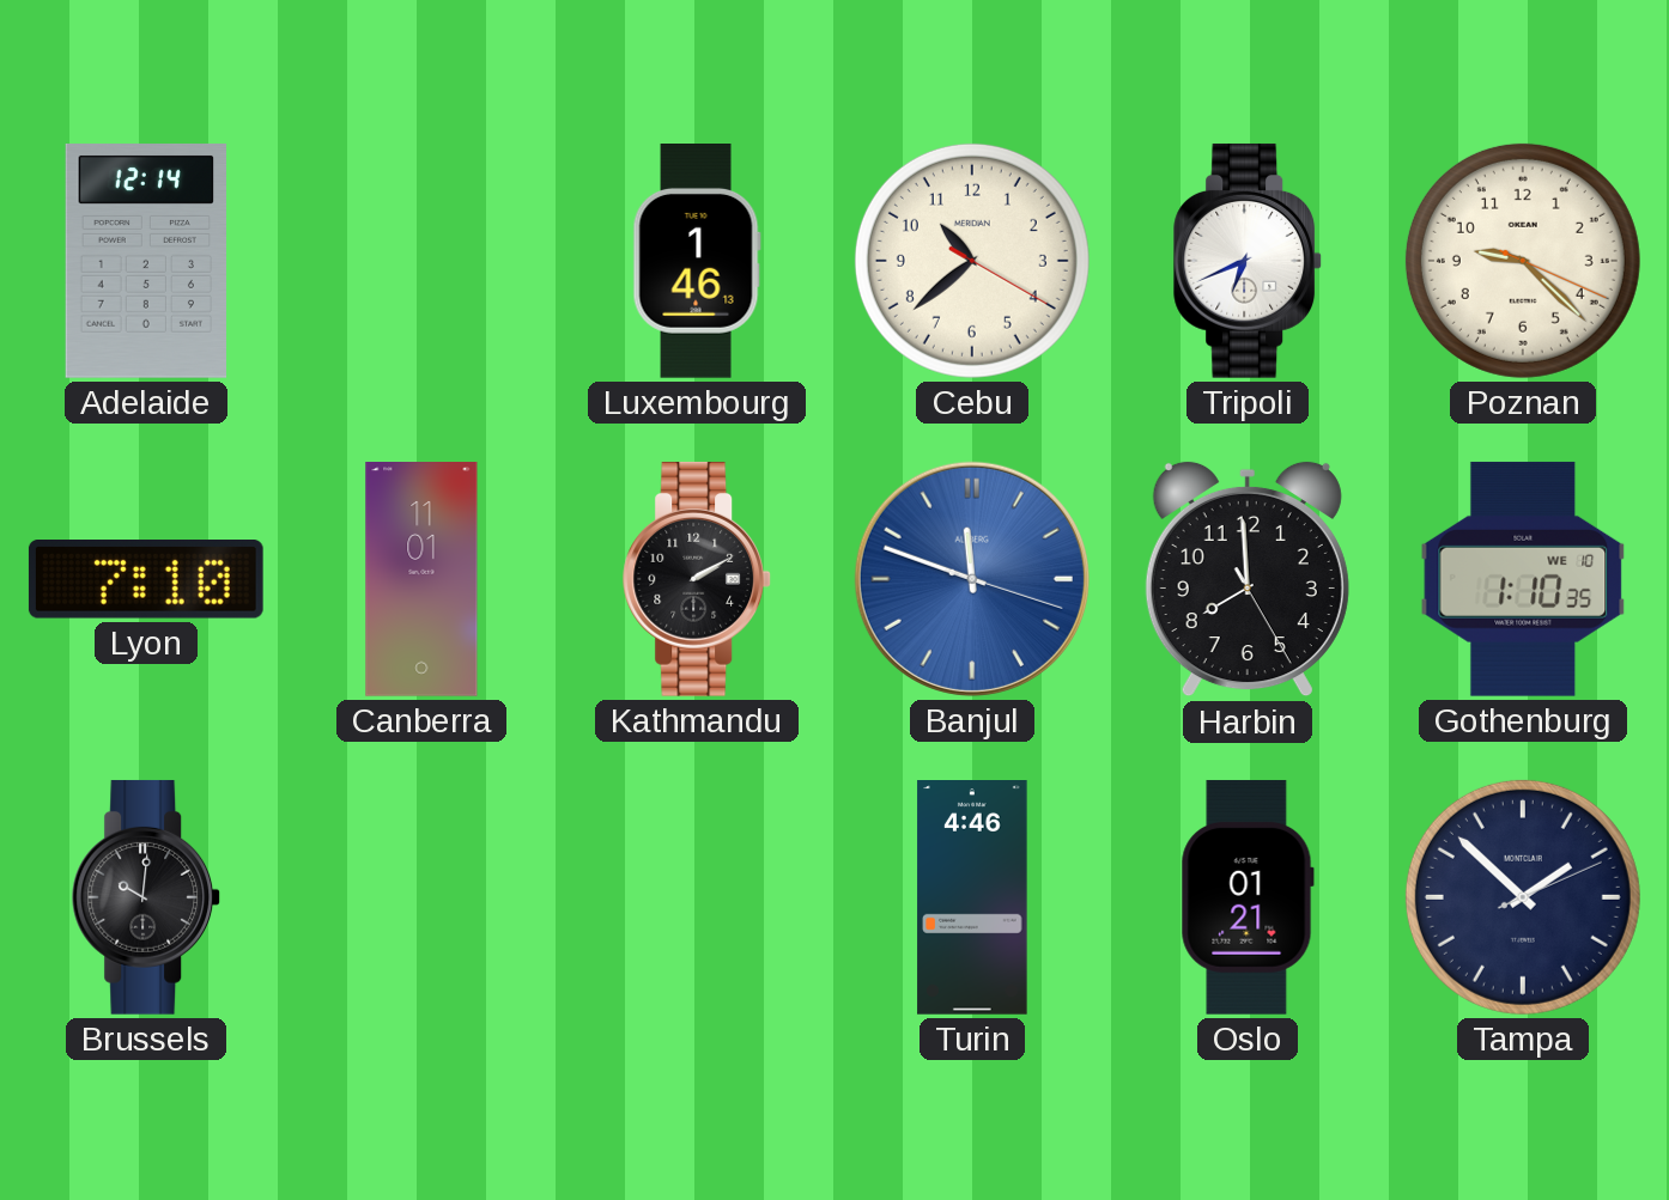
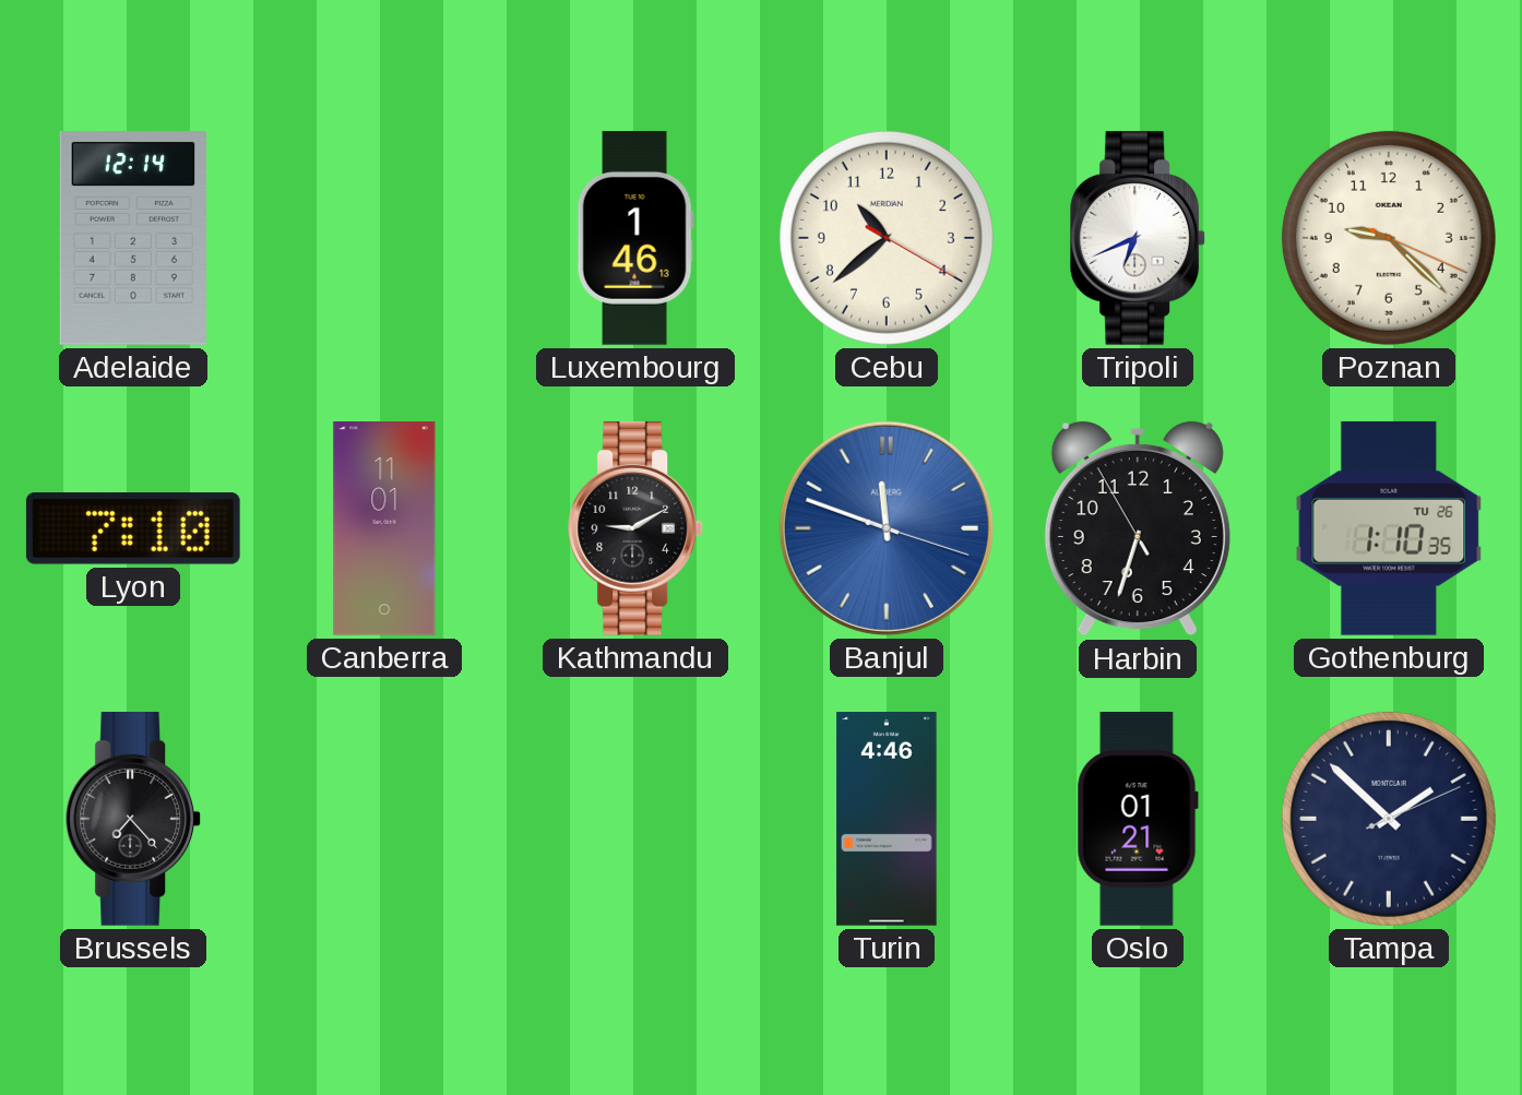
Kathmandu: 2:10 -> 9:10
Harbin: 7:59 -> 6:32
Gothenburg date: WE 10 -> TU 26
Brussels: 10:01 -> 7:23
